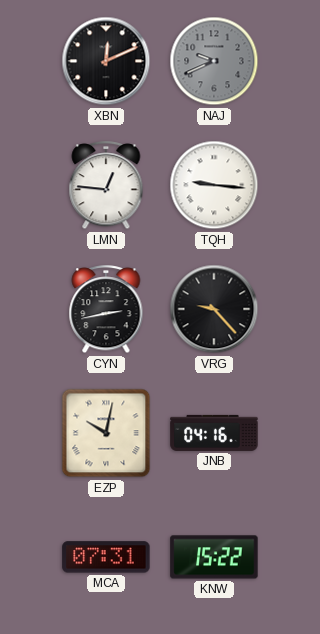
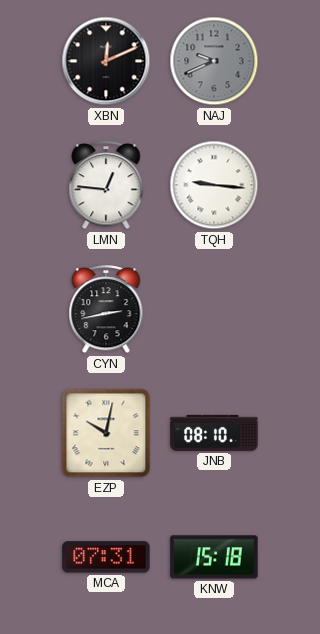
VRG: 9:23 -> none
JNB: 04:16 -> 08:10
KNW: 15:22 -> 15:18
